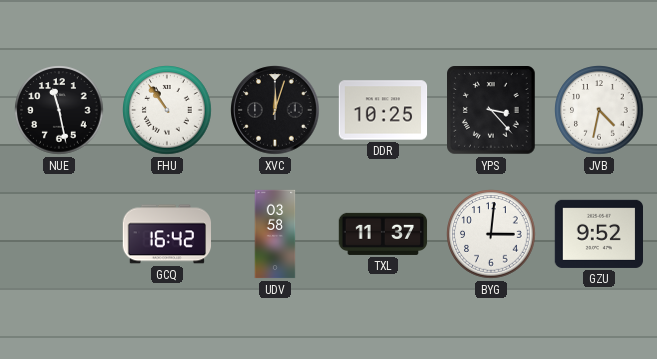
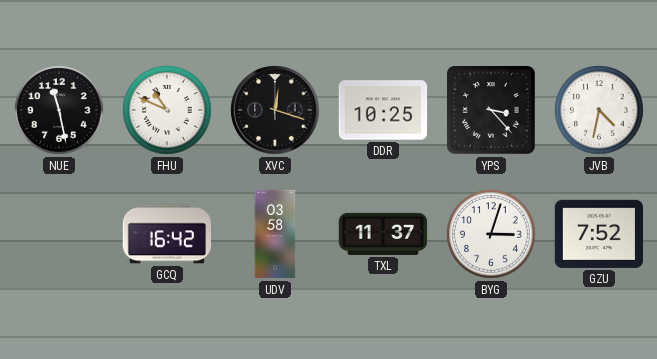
FHU: 10:54 -> 10:49
XVC: 12:03 -> 12:18
BYG: 3:01 -> 3:03
GZU: 9:52 -> 7:52
